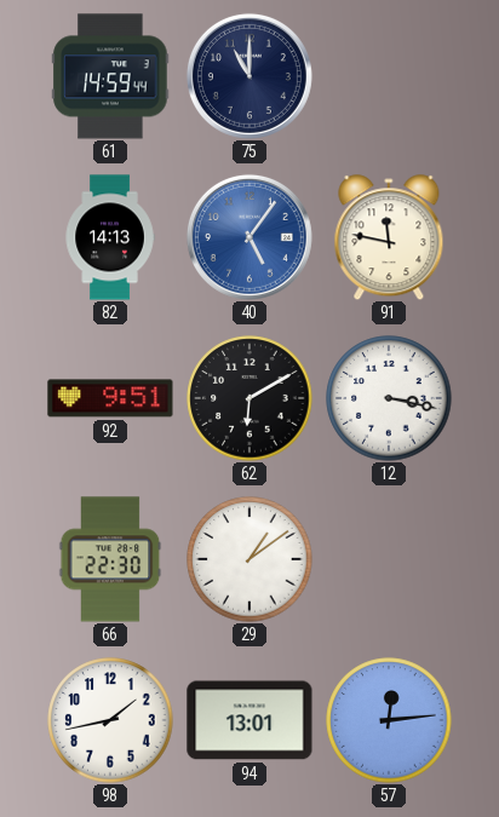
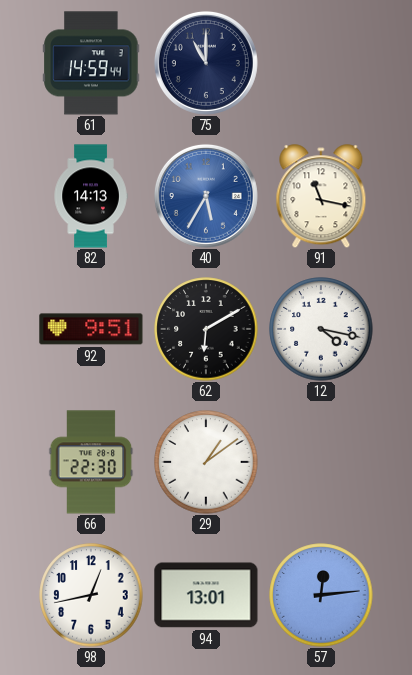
40: 5:06 -> 5:35
91: 11:47 -> 11:17
12: 3:17 -> 4:17
98: 1:43 -> 12:43
